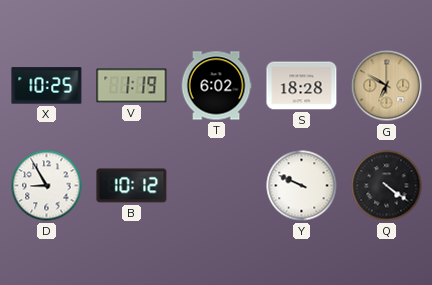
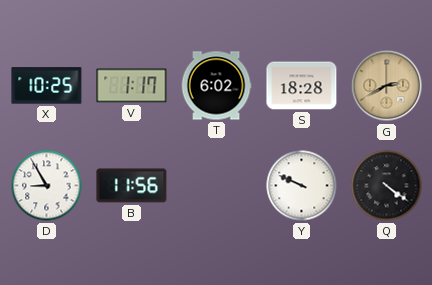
V: 1:19 -> 1:17
G: 6:50 -> 2:40
B: 10:12 -> 11:56
